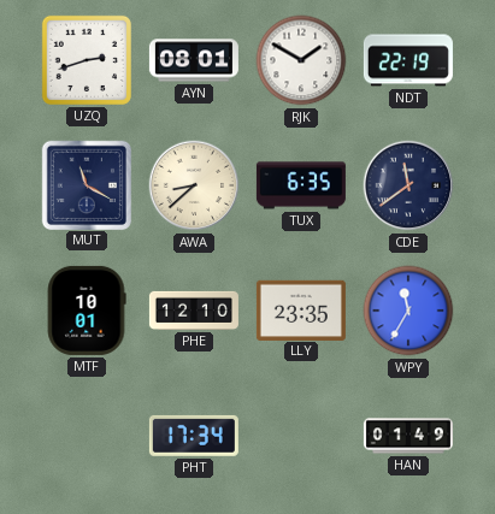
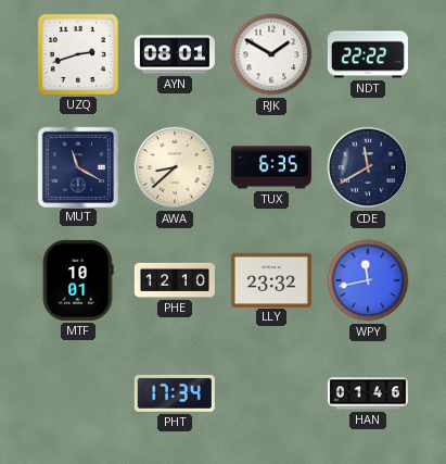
NDT: 22:19 -> 22:22
CDE: 11:39 -> 11:40
LLY: 23:35 -> 23:32
WPY: 11:35 -> 11:43
HAN: 01:49 -> 01:46
